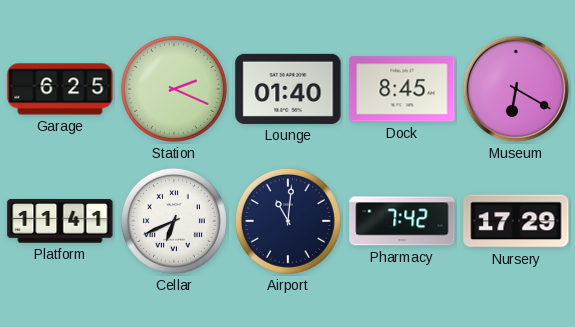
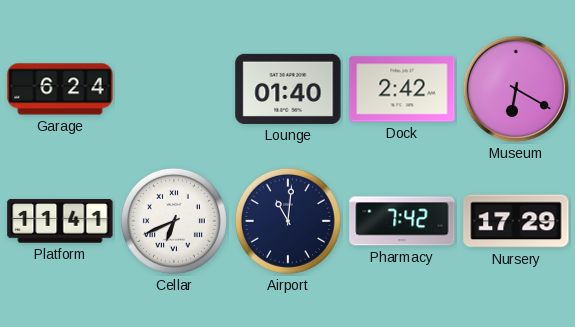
Garage: 6:25 -> 6:24
Station: 2:19 -> none
Dock: 8:45 -> 2:42
